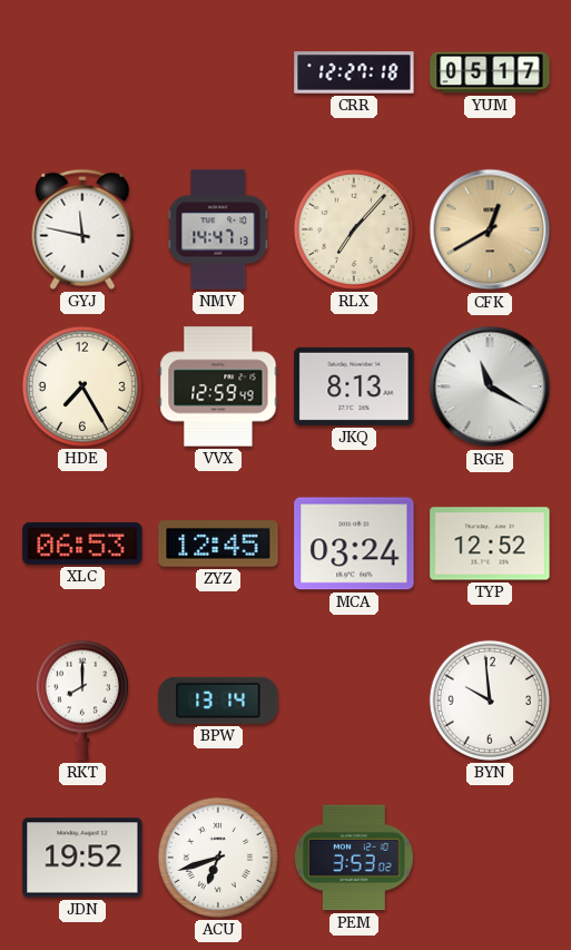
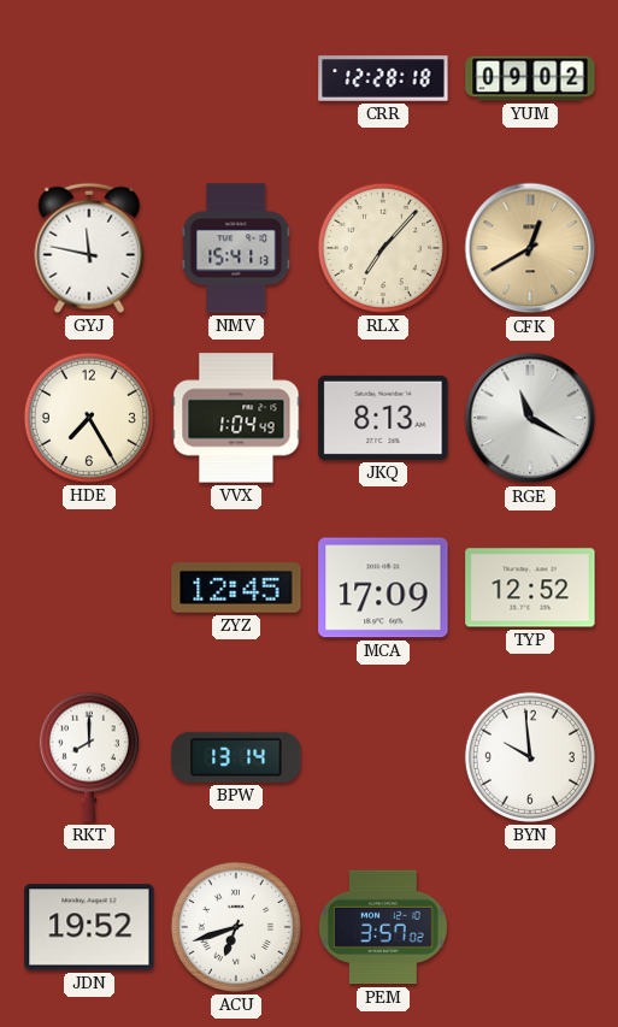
CRR: 12:27 -> 12:28
YUM: 05:17 -> 09:02
NMV: 14:47 -> 15:41
VVX: 12:59 -> 1:04
XLC: 06:53 -> none
MCA: 03:24 -> 17:09
PEM: 3:53 -> 3:57
